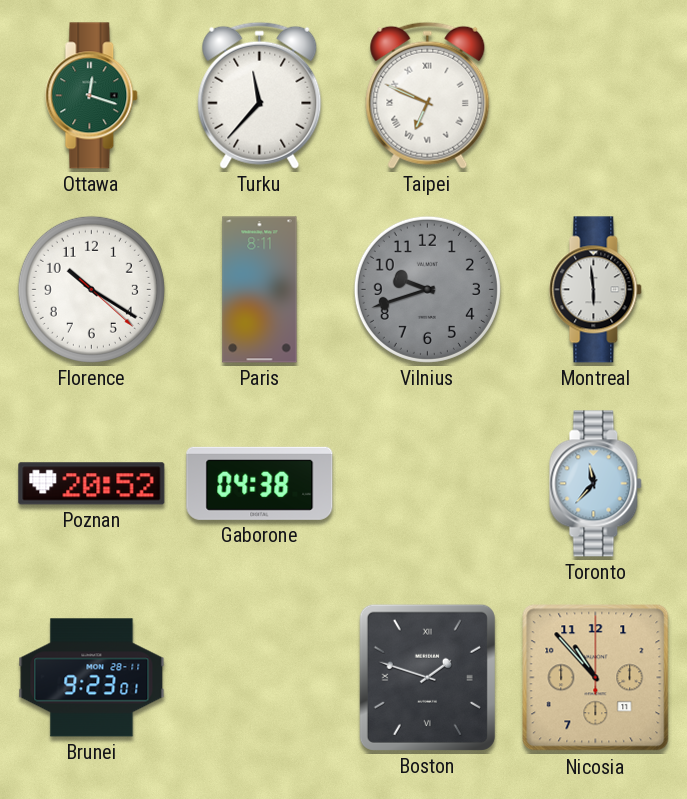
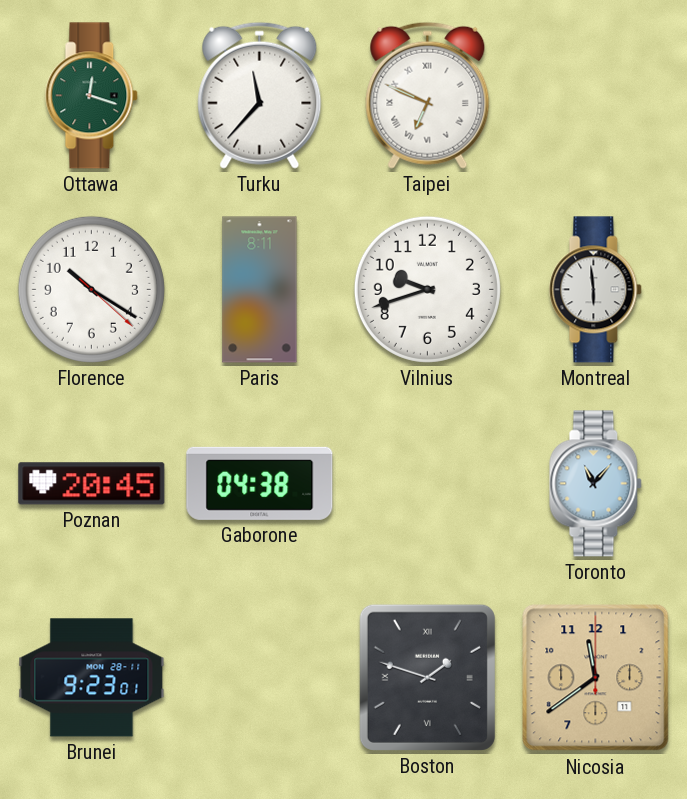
Vilnius dial: grey -> white
Poznan: 20:52 -> 20:45
Toronto: 11:37 -> 11:07
Nicosia: 10:53 -> 11:39
